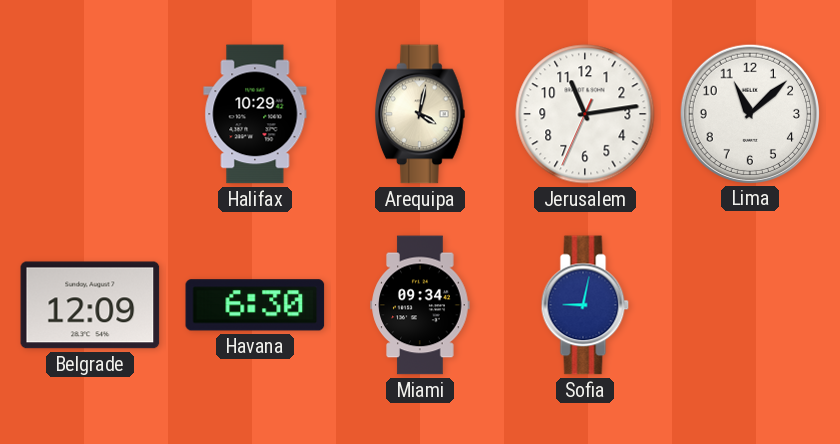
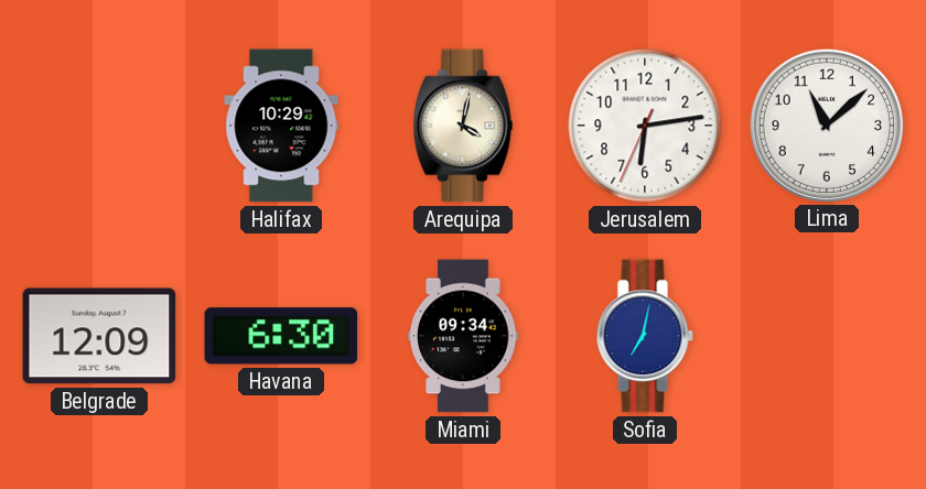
Jerusalem: 11:13 -> 6:13
Sofia: 9:02 -> 7:02
